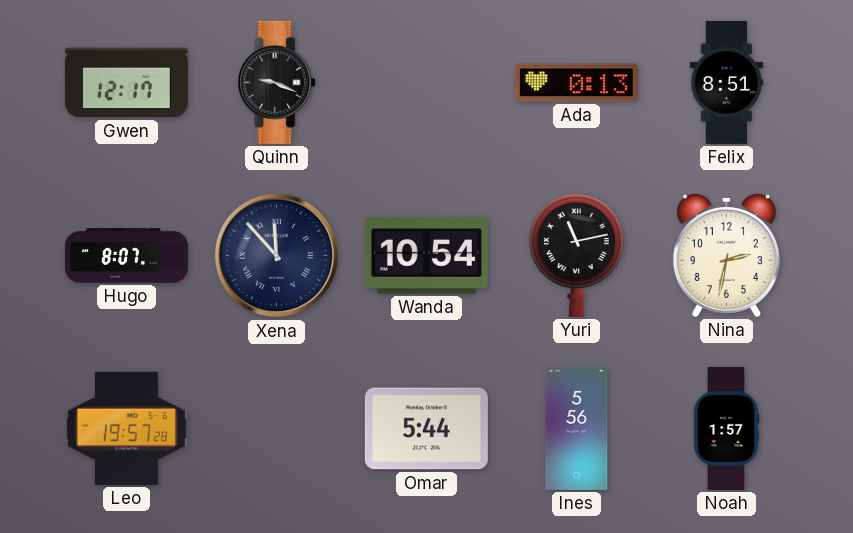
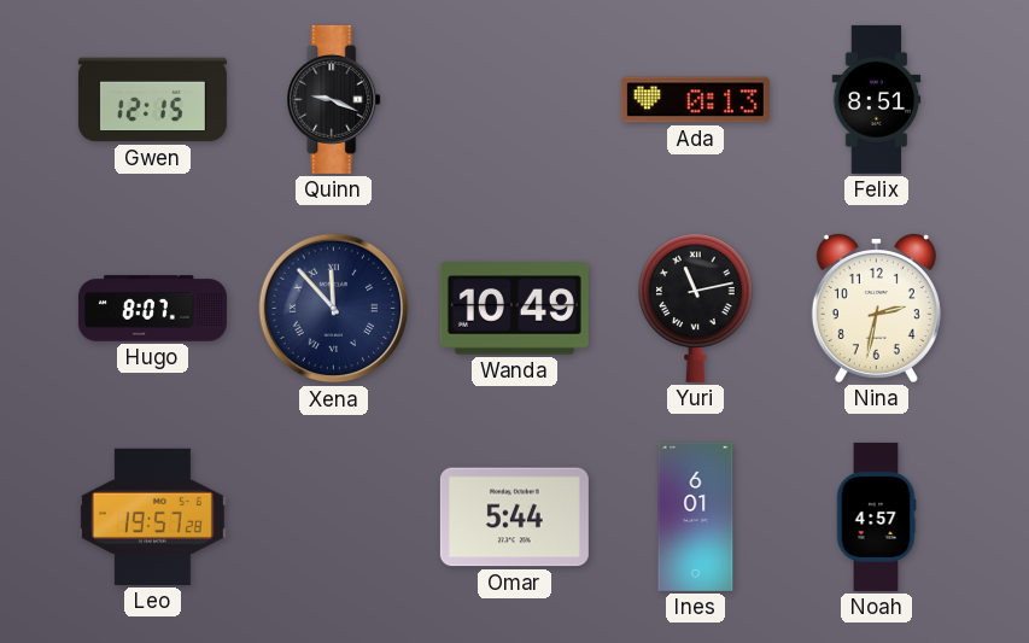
Gwen: 12:17 -> 12:15
Wanda: 10:54 -> 10:49
Ines: 5:56 -> 6:01
Noah: 1:57 -> 4:57
